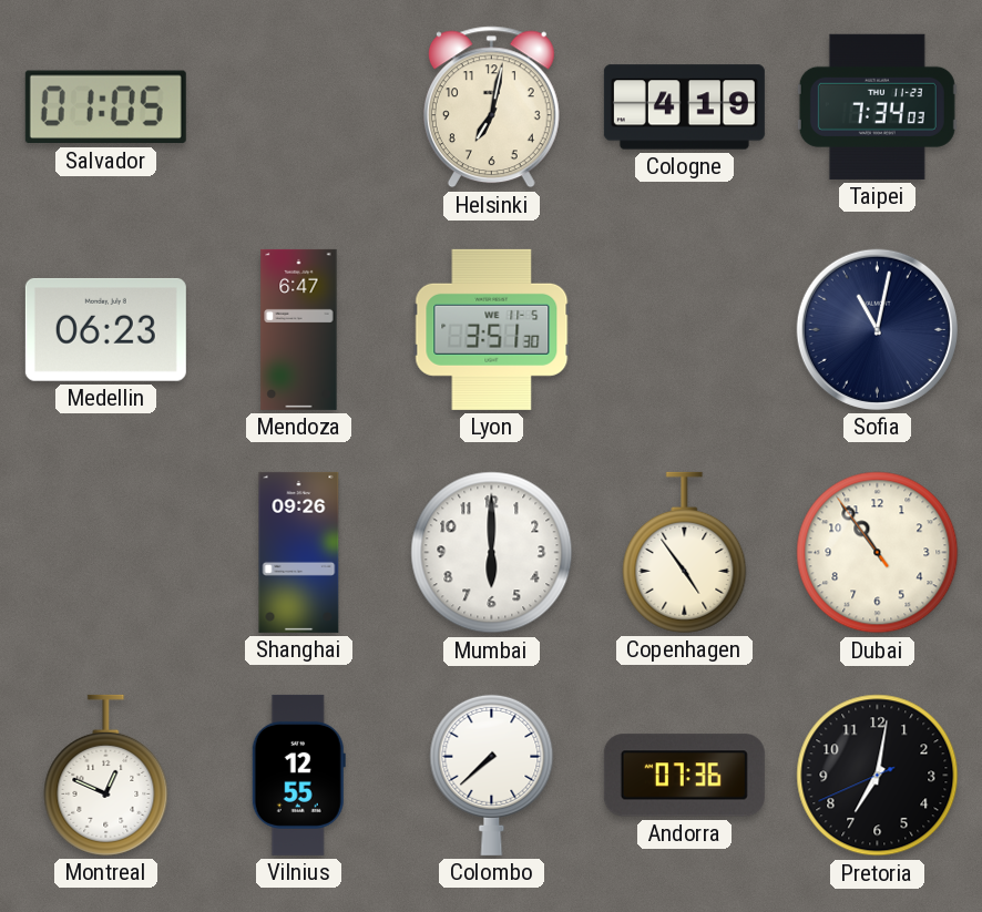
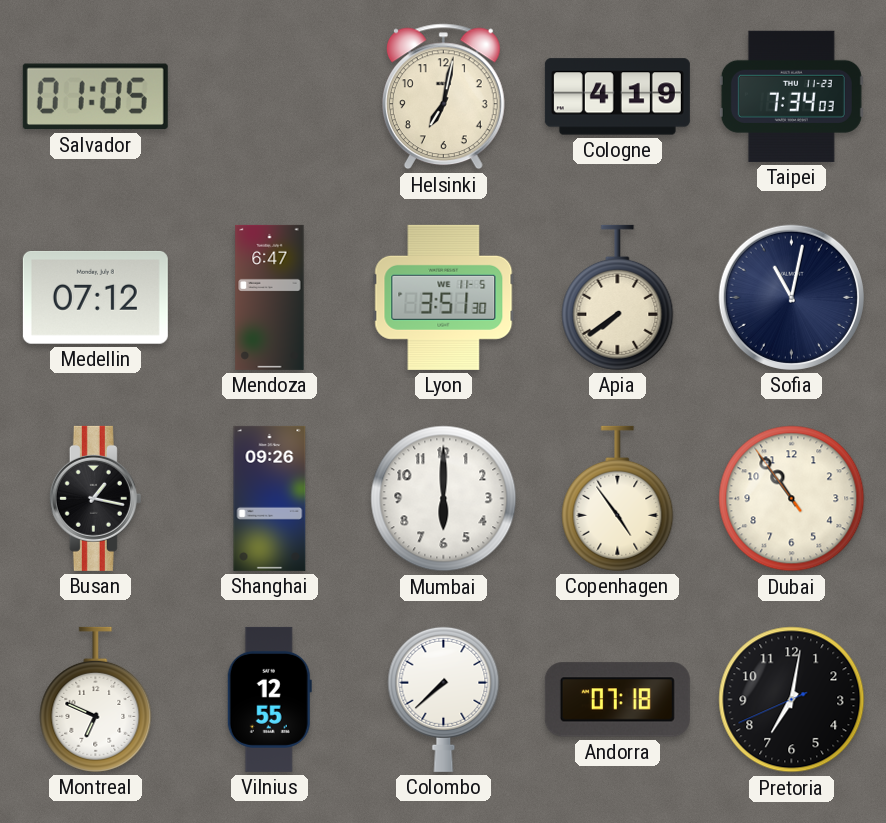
Medellin: 06:23 -> 07:12
Apia: none -> 7:39
Busan: none -> 1:17
Montreal: 12:49 -> 6:49
Andorra: 07:36 -> 07:18
